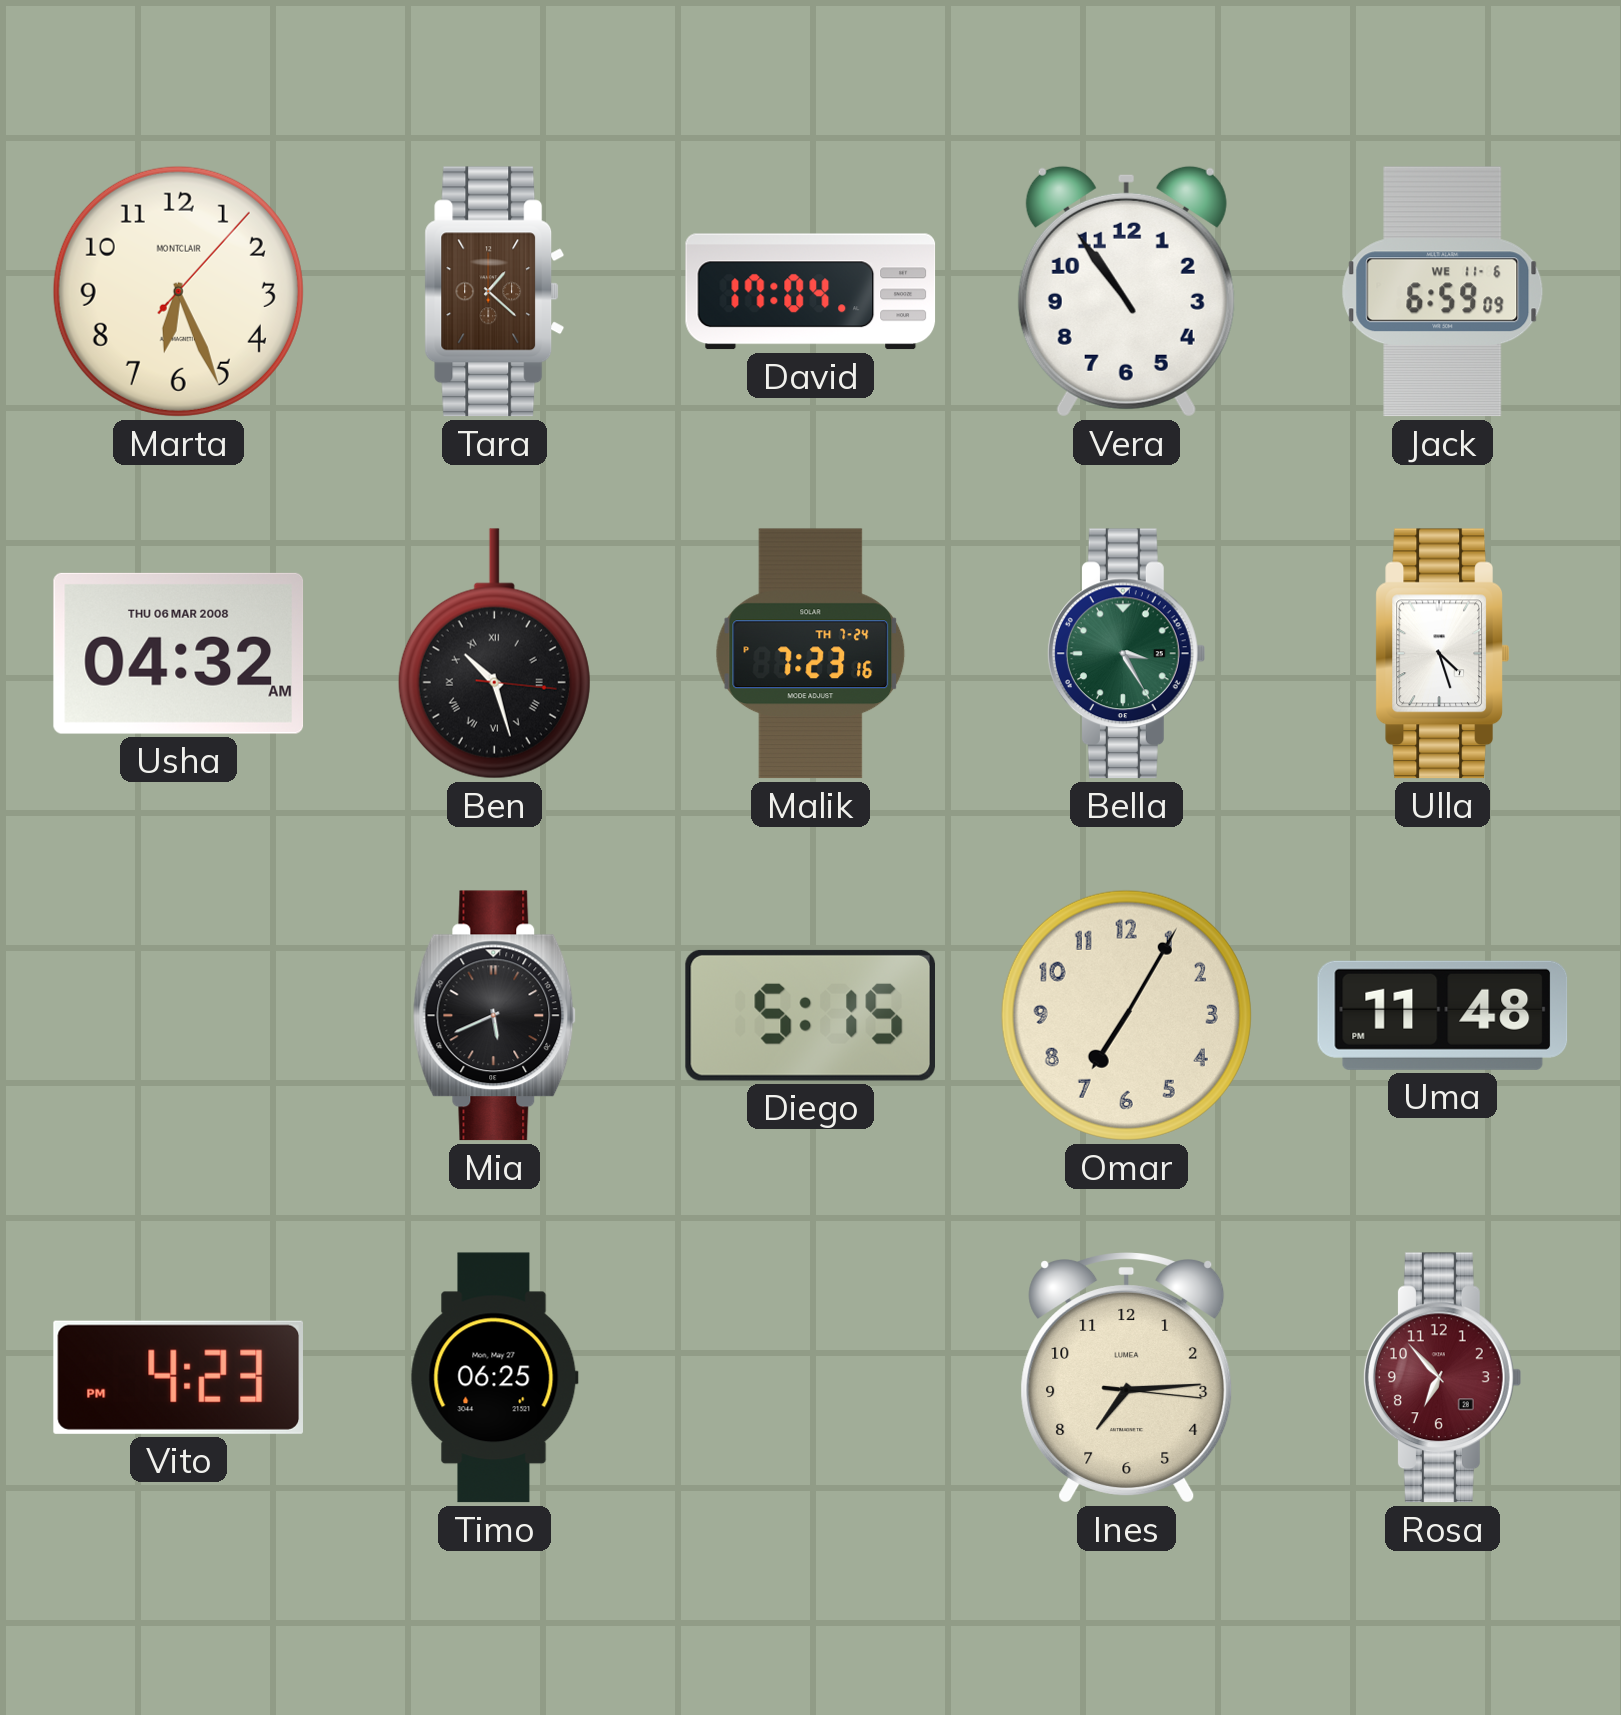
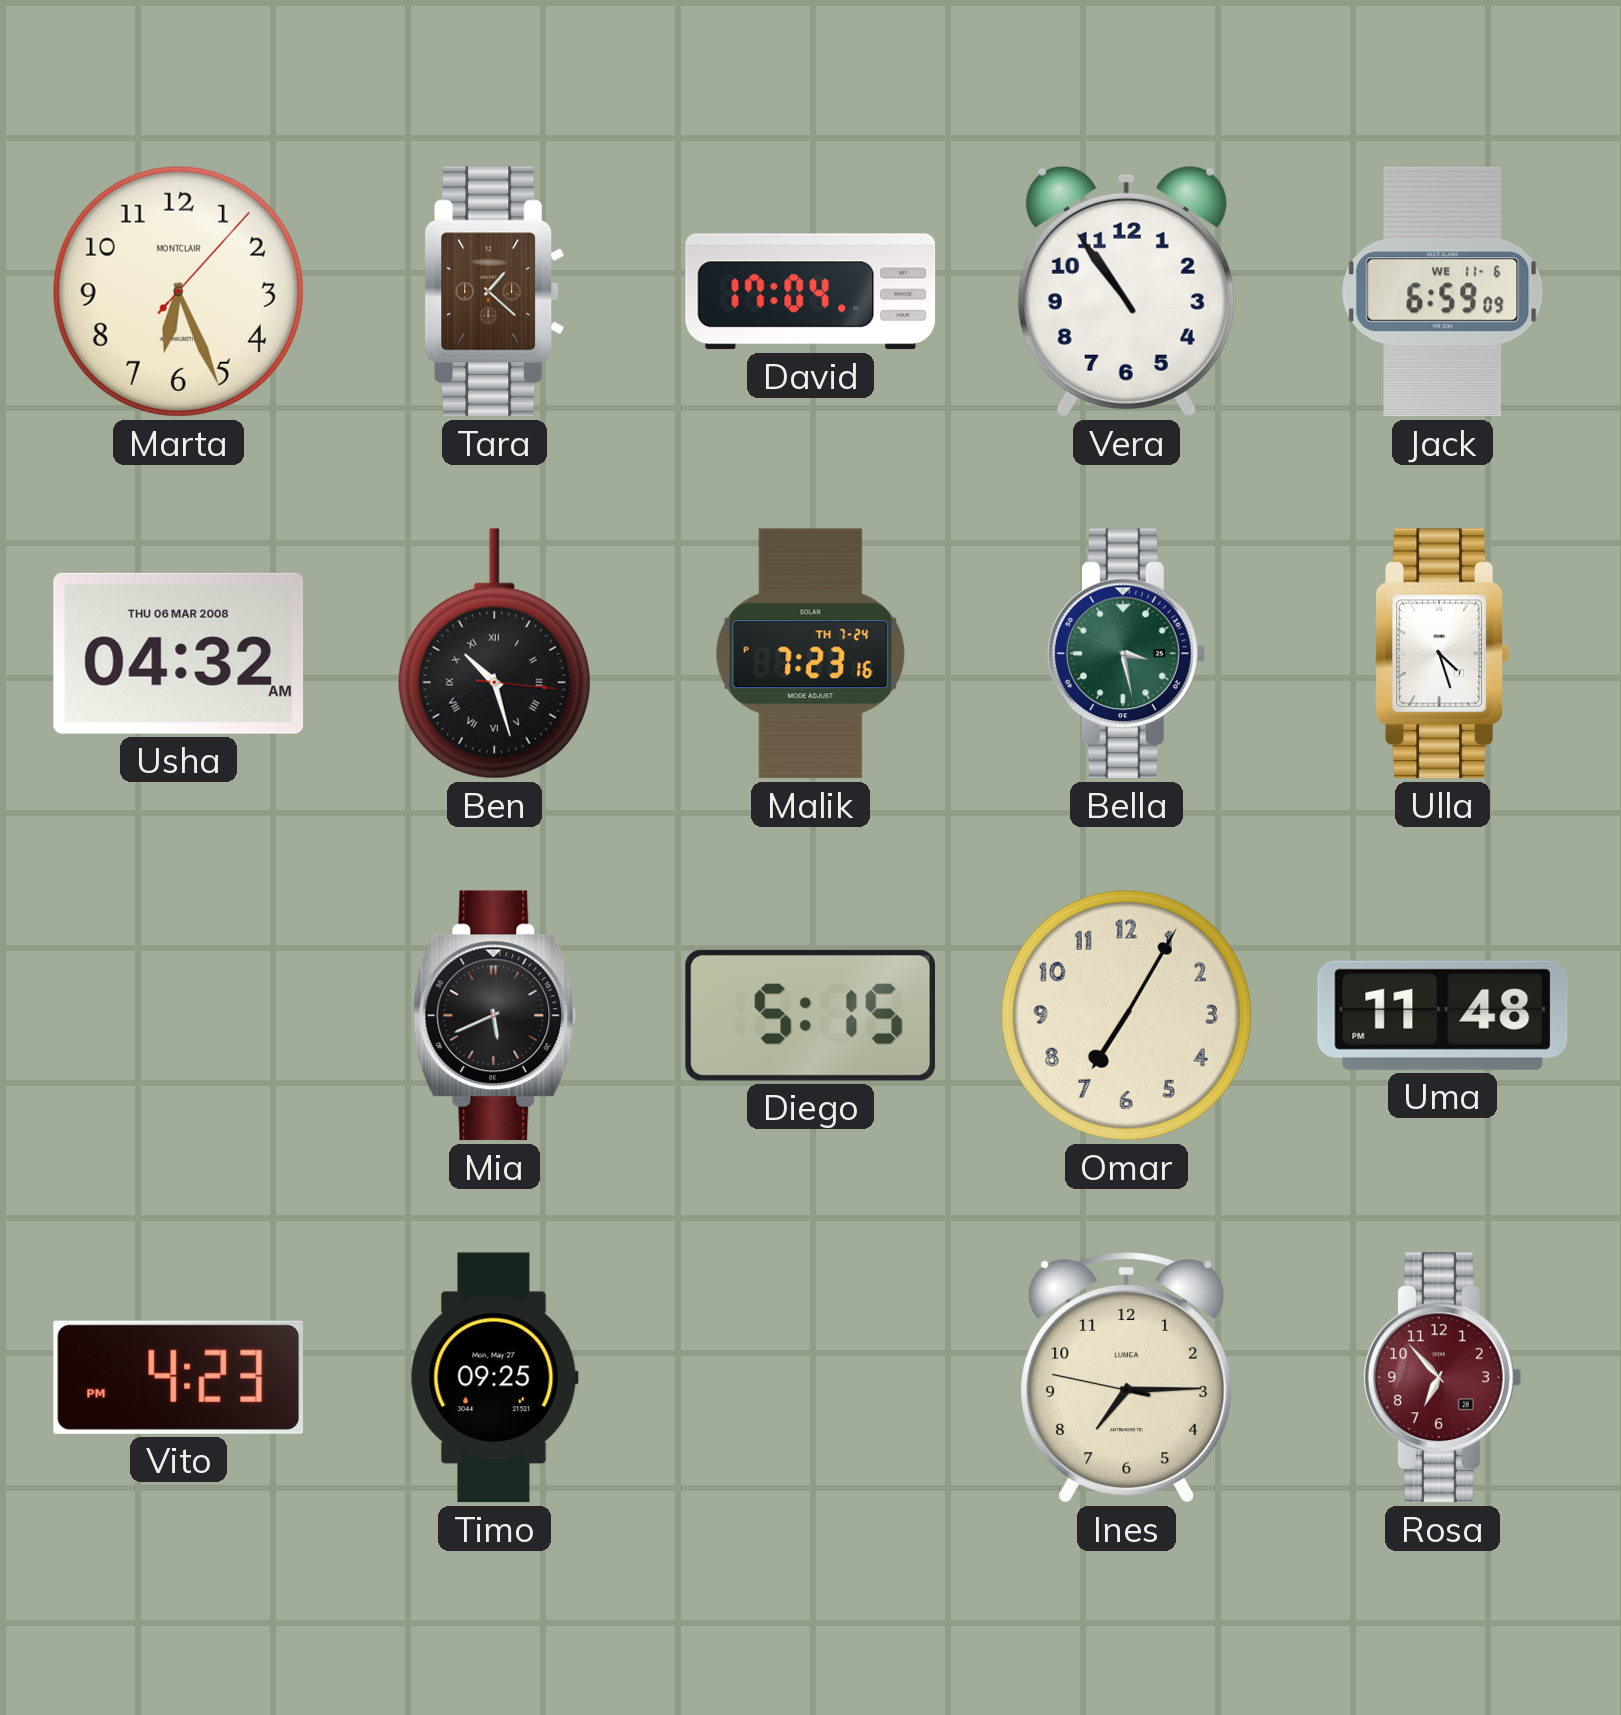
Bella: 3:25 -> 3:28
Timo: 06:25 -> 09:25
Ines: 7:14:16 -> 7:14:47
